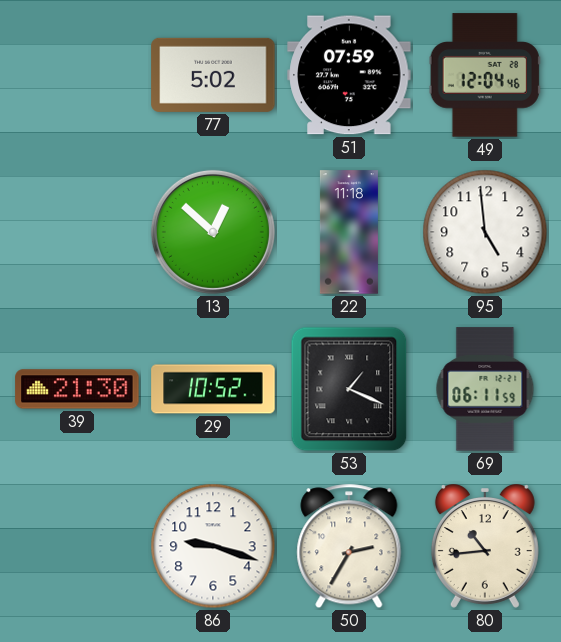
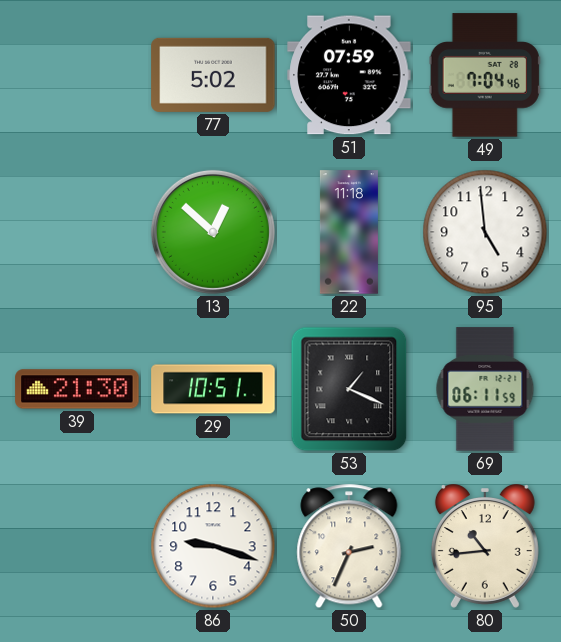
49: 12:04 -> 7:04
29: 10:52 -> 10:51
50: 2:35 -> 2:34
